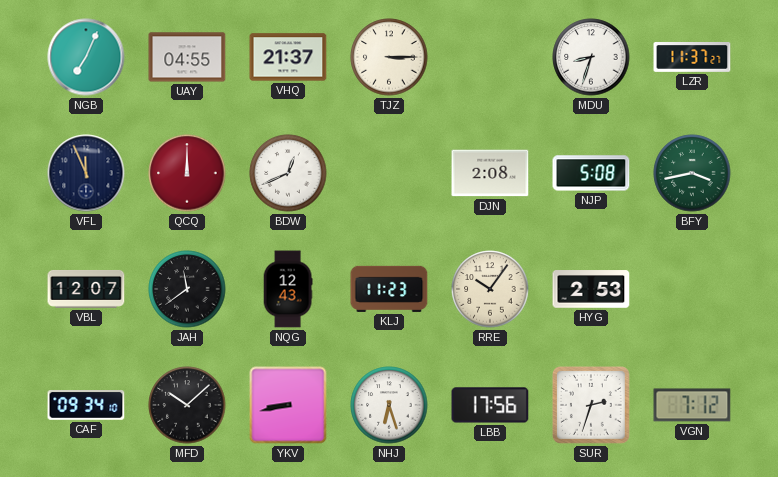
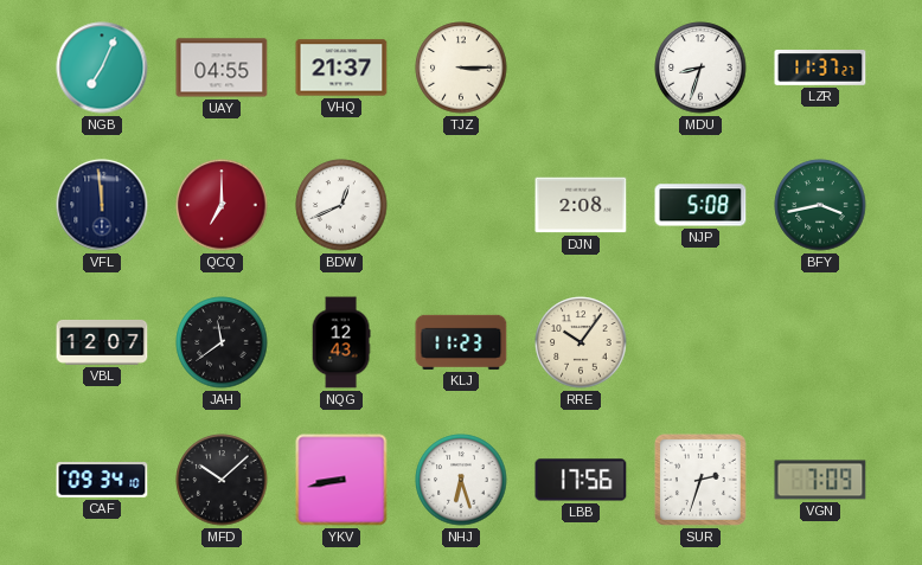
VFL: 11:56 -> 11:59
QCQ: 12:00 -> 7:00
HYG: 2:53 -> none
VGN: 7:12 -> 7:09
